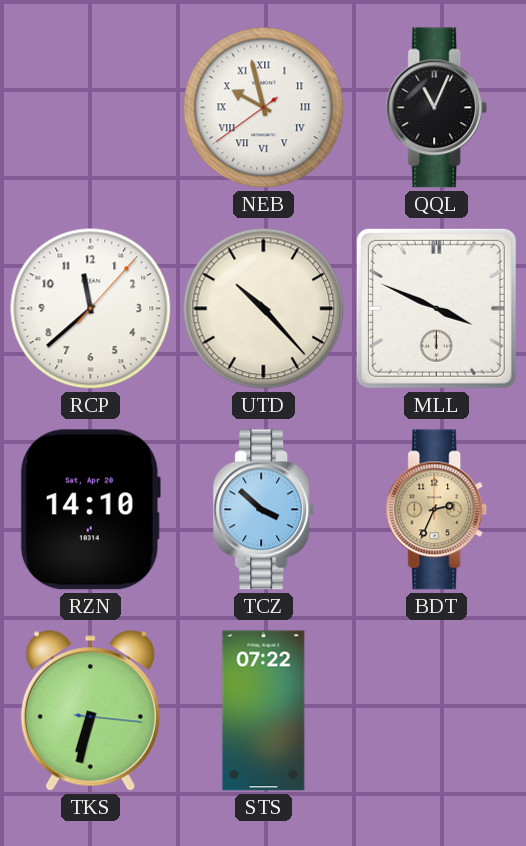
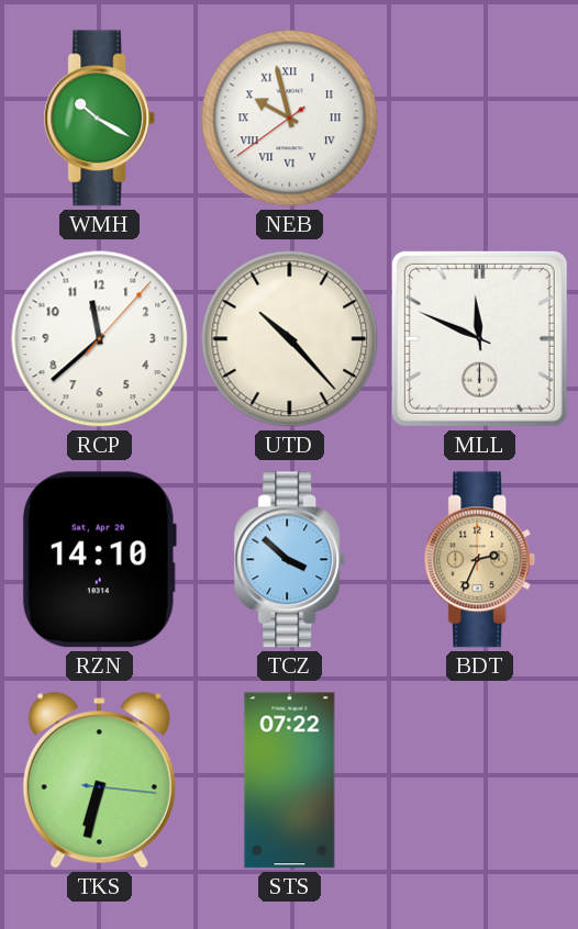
WMH: none -> 10:20
QQL: 11:04 -> none
MLL: 3:49 -> 11:49
